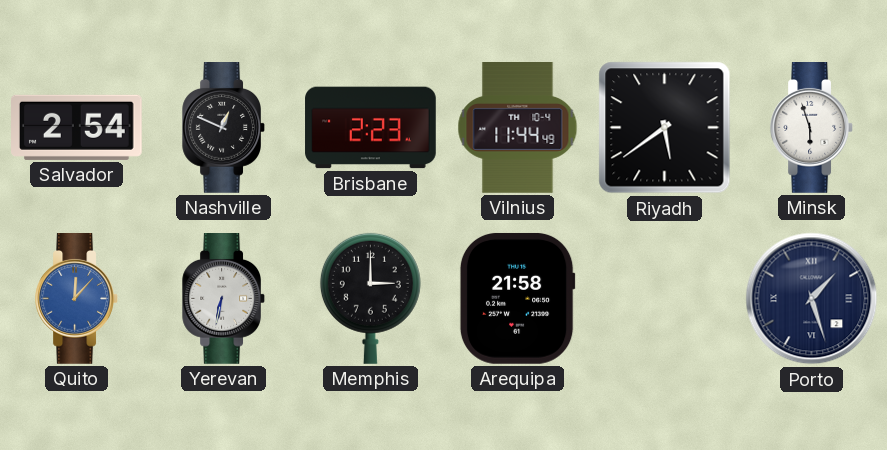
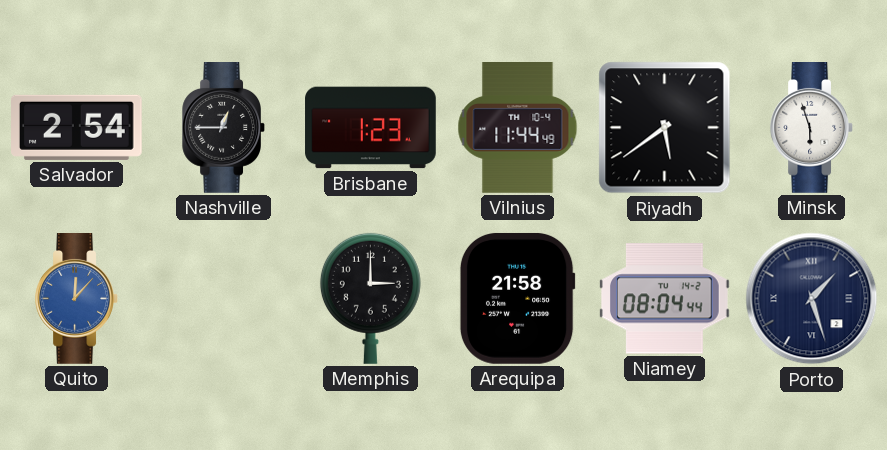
Nashville: 12:49 -> 12:45
Brisbane: 2:23 -> 1:23
Yerevan: 6:32 -> none
Niamey: none -> 08:04
